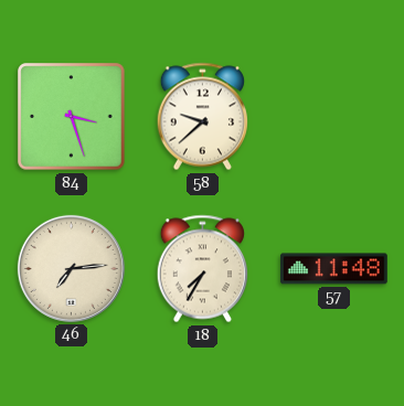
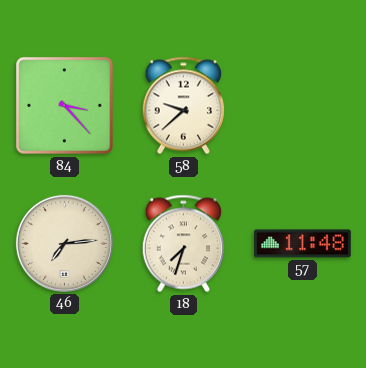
84: 3:27 -> 3:23
18: 7:35 -> 7:33
